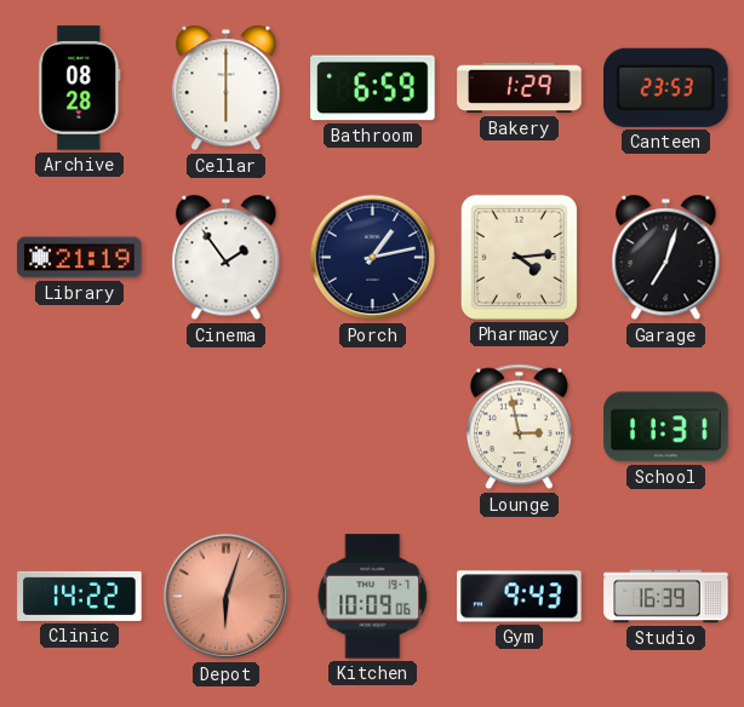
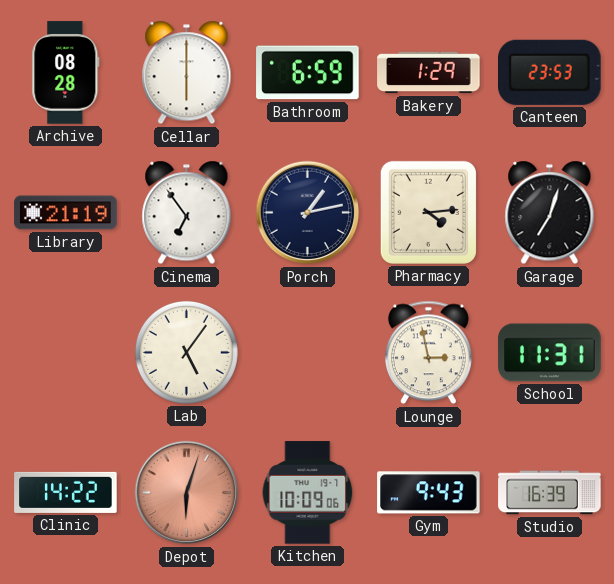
Cinema: 1:54 -> 6:54
Lab: none -> 5:06
